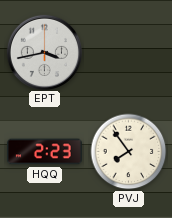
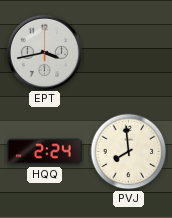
HQQ: 2:23 -> 2:24
PVJ: 7:54 -> 7:59
